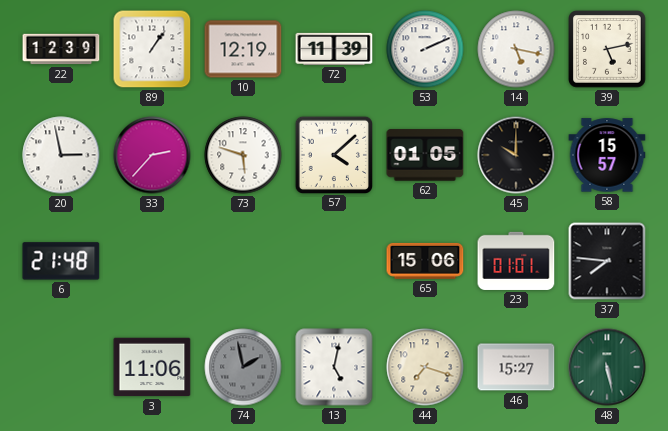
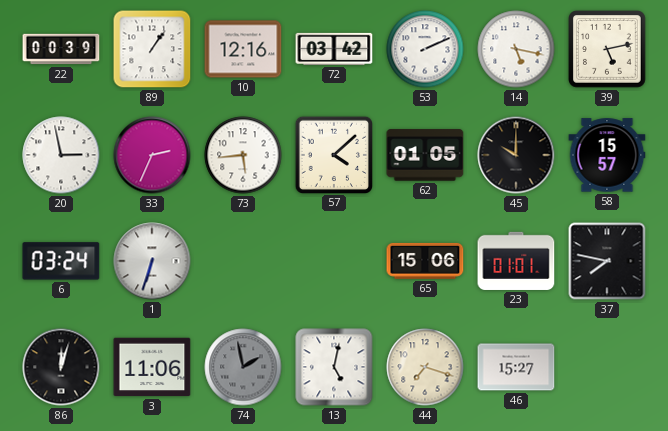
22: 12:39 -> 00:39
10: 12:19 -> 12:16
72: 11:39 -> 03:42
33: 2:37 -> 2:34
73: 5:48 -> 5:44
6: 21:48 -> 03:24
1: none -> 6:33
37: 7:46 -> 7:47
86: none -> 12:03
48: 5:28 -> none
